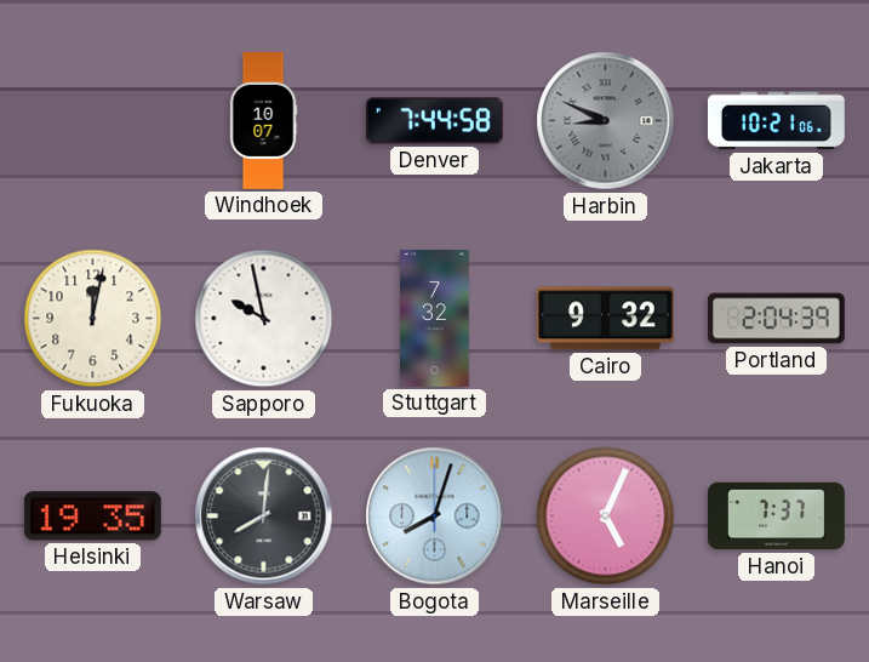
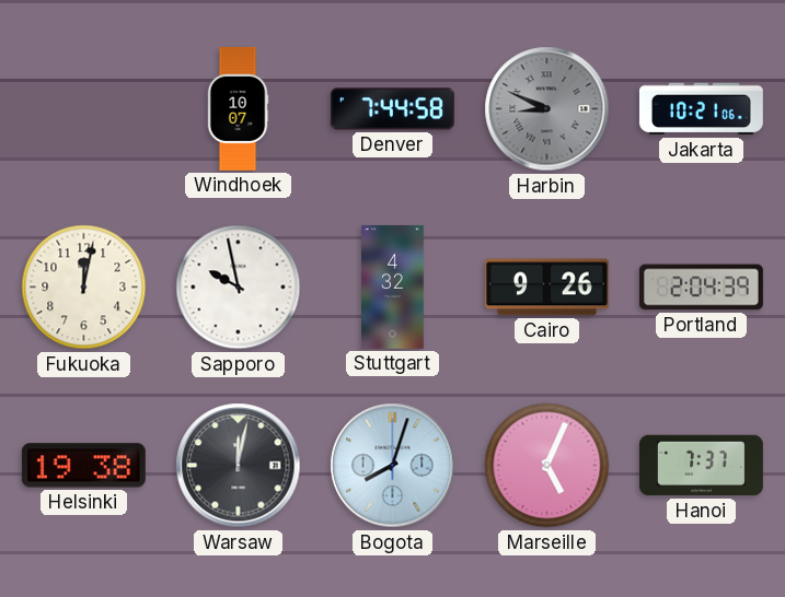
Stuttgart: 7:32 -> 4:32
Cairo: 9:32 -> 9:26
Helsinki: 19:35 -> 19:38
Warsaw: 8:01 -> 12:02
